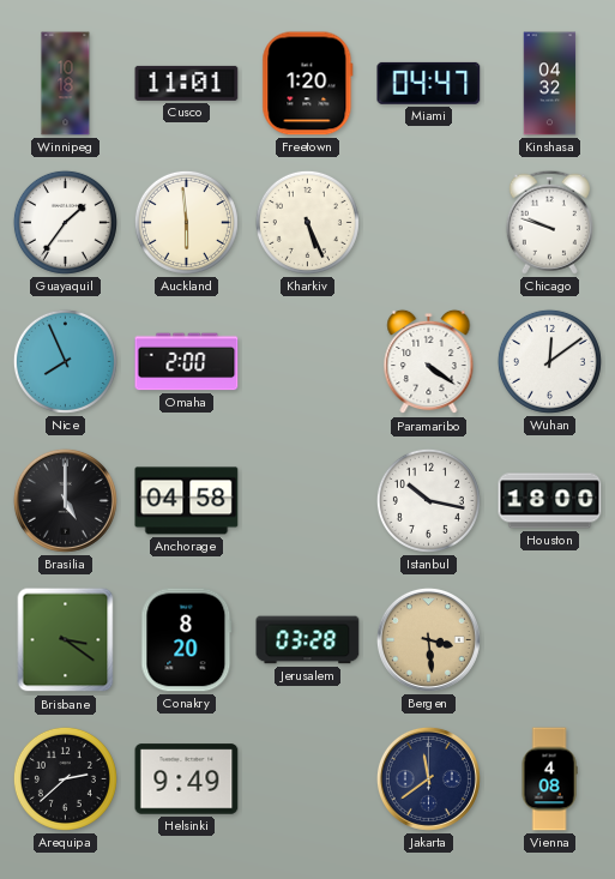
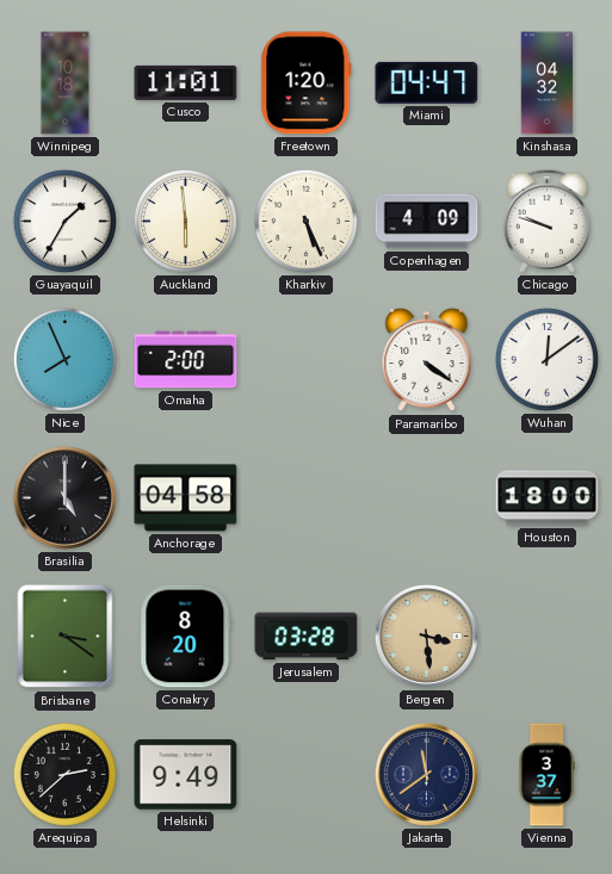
Guayaquil: 1:36 -> 1:35
Copenhagen: none -> 4:09
Istanbul: 10:17 -> none
Vienna: 4:08 -> 3:37
